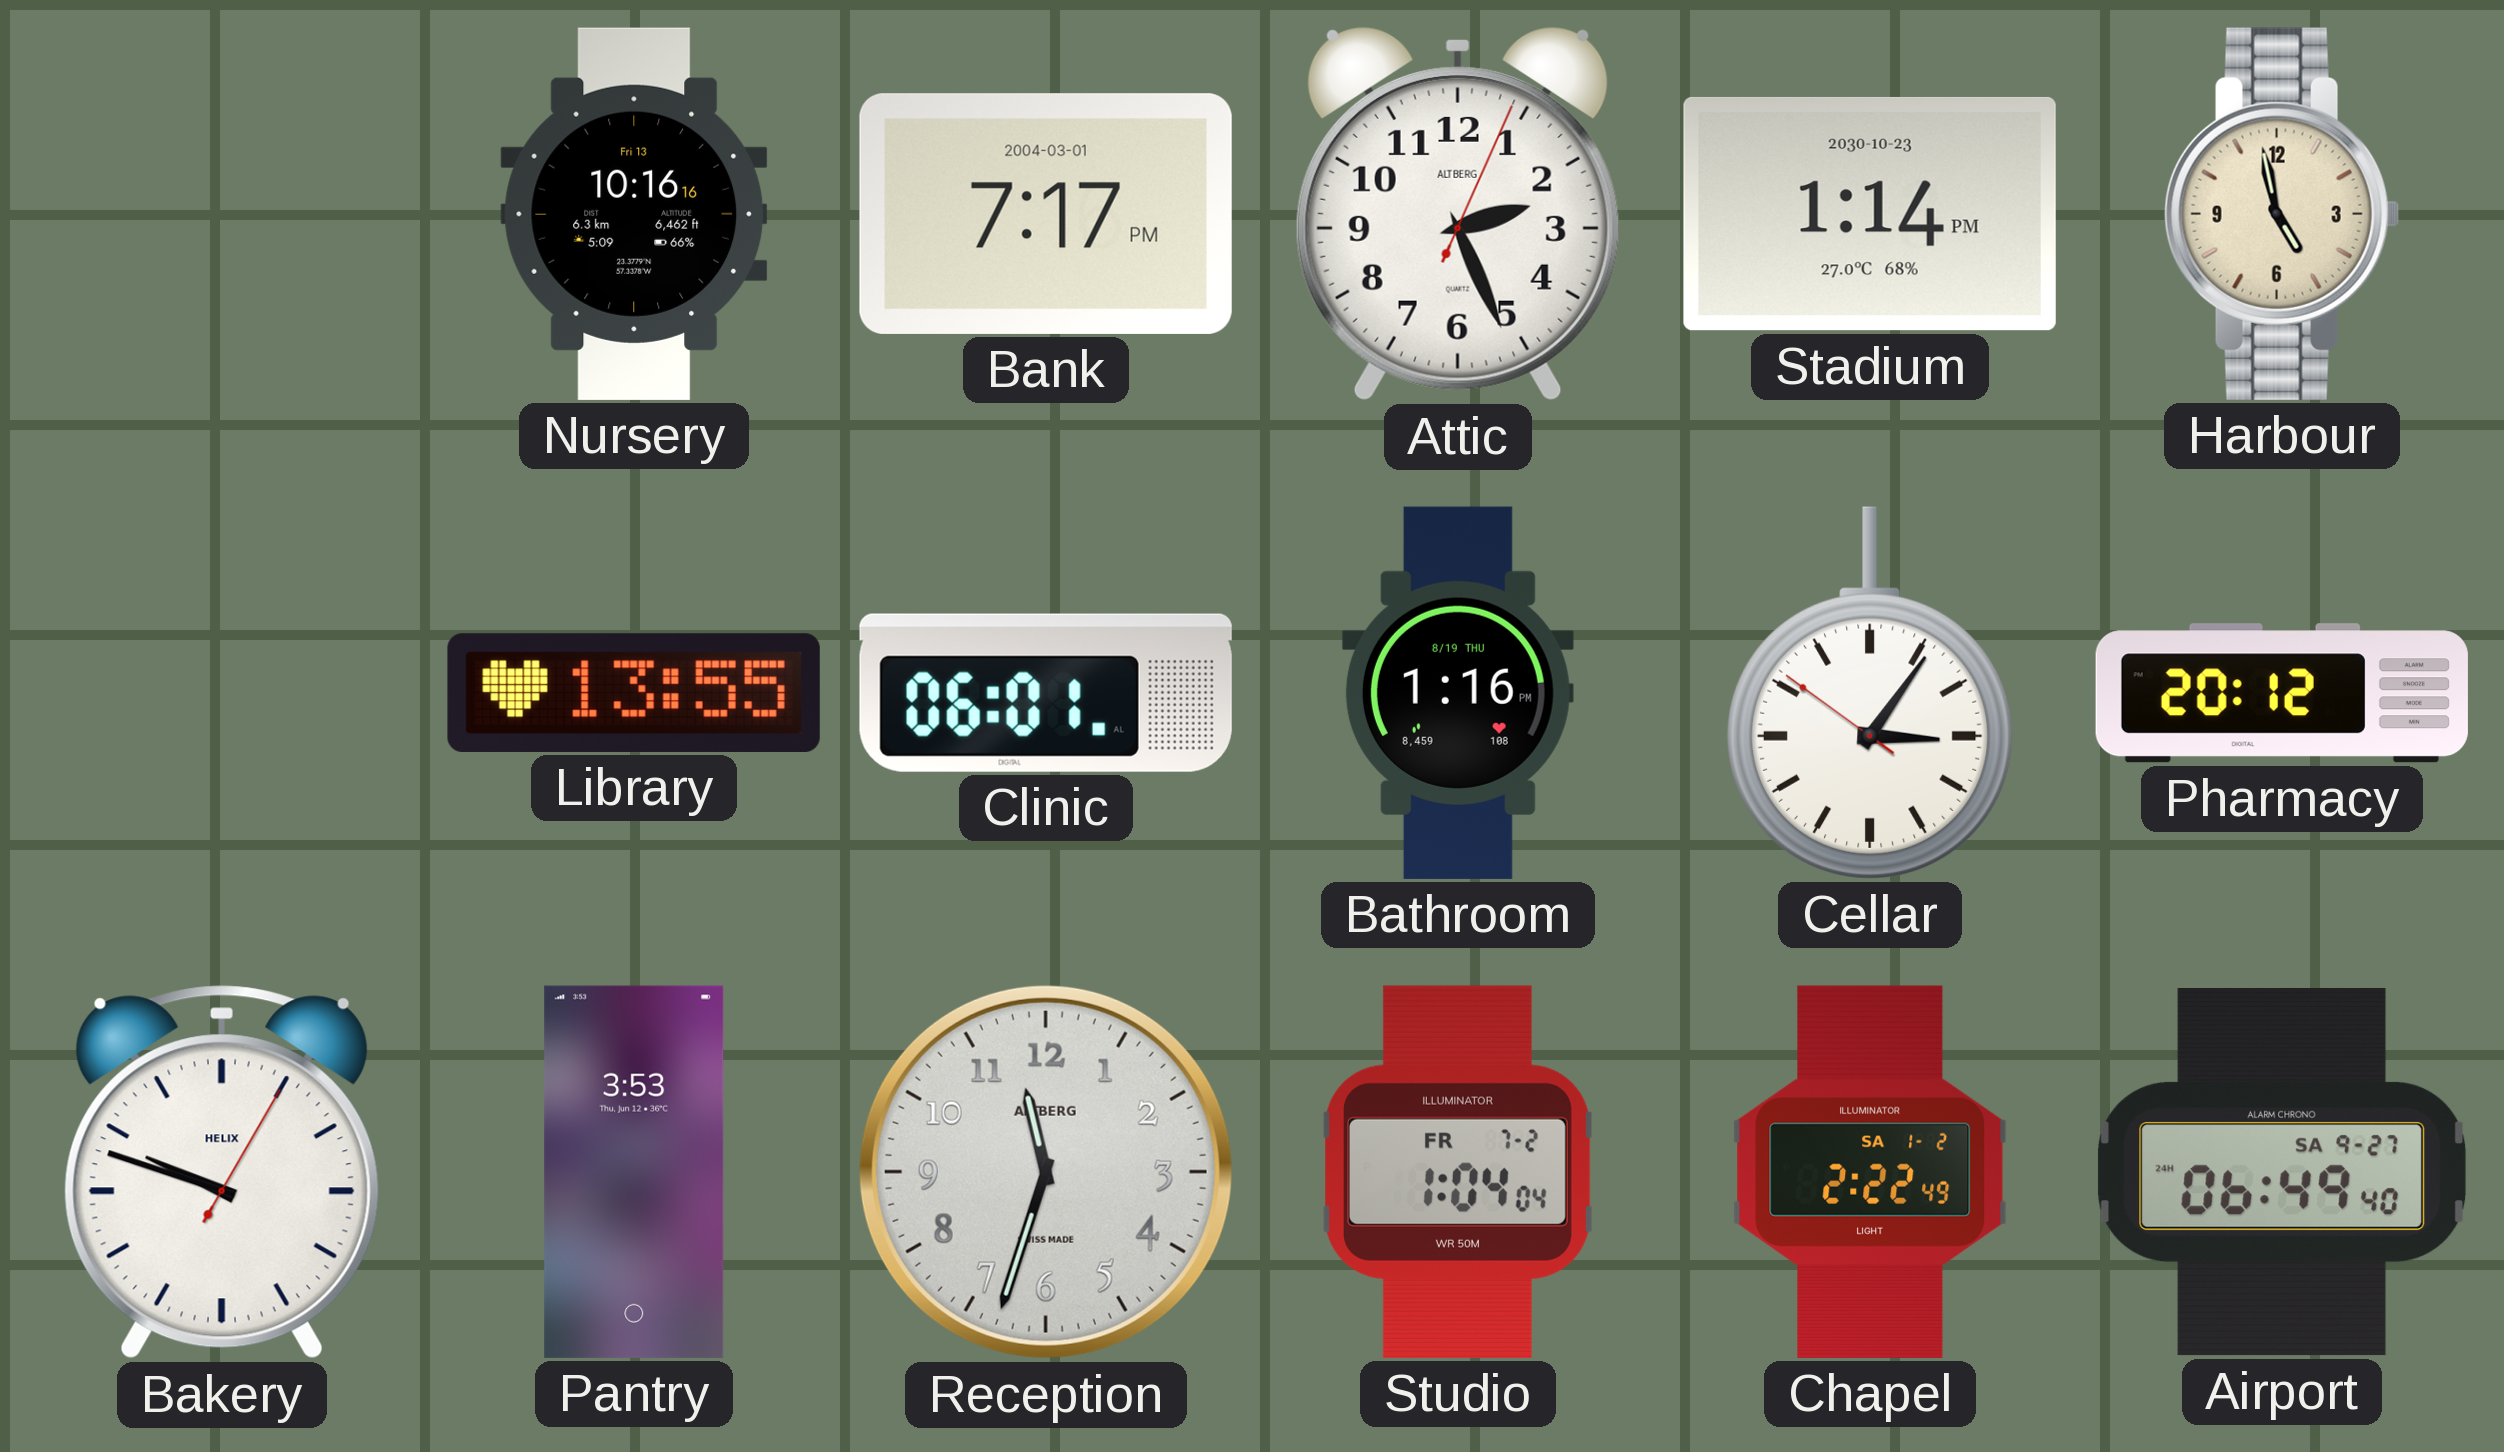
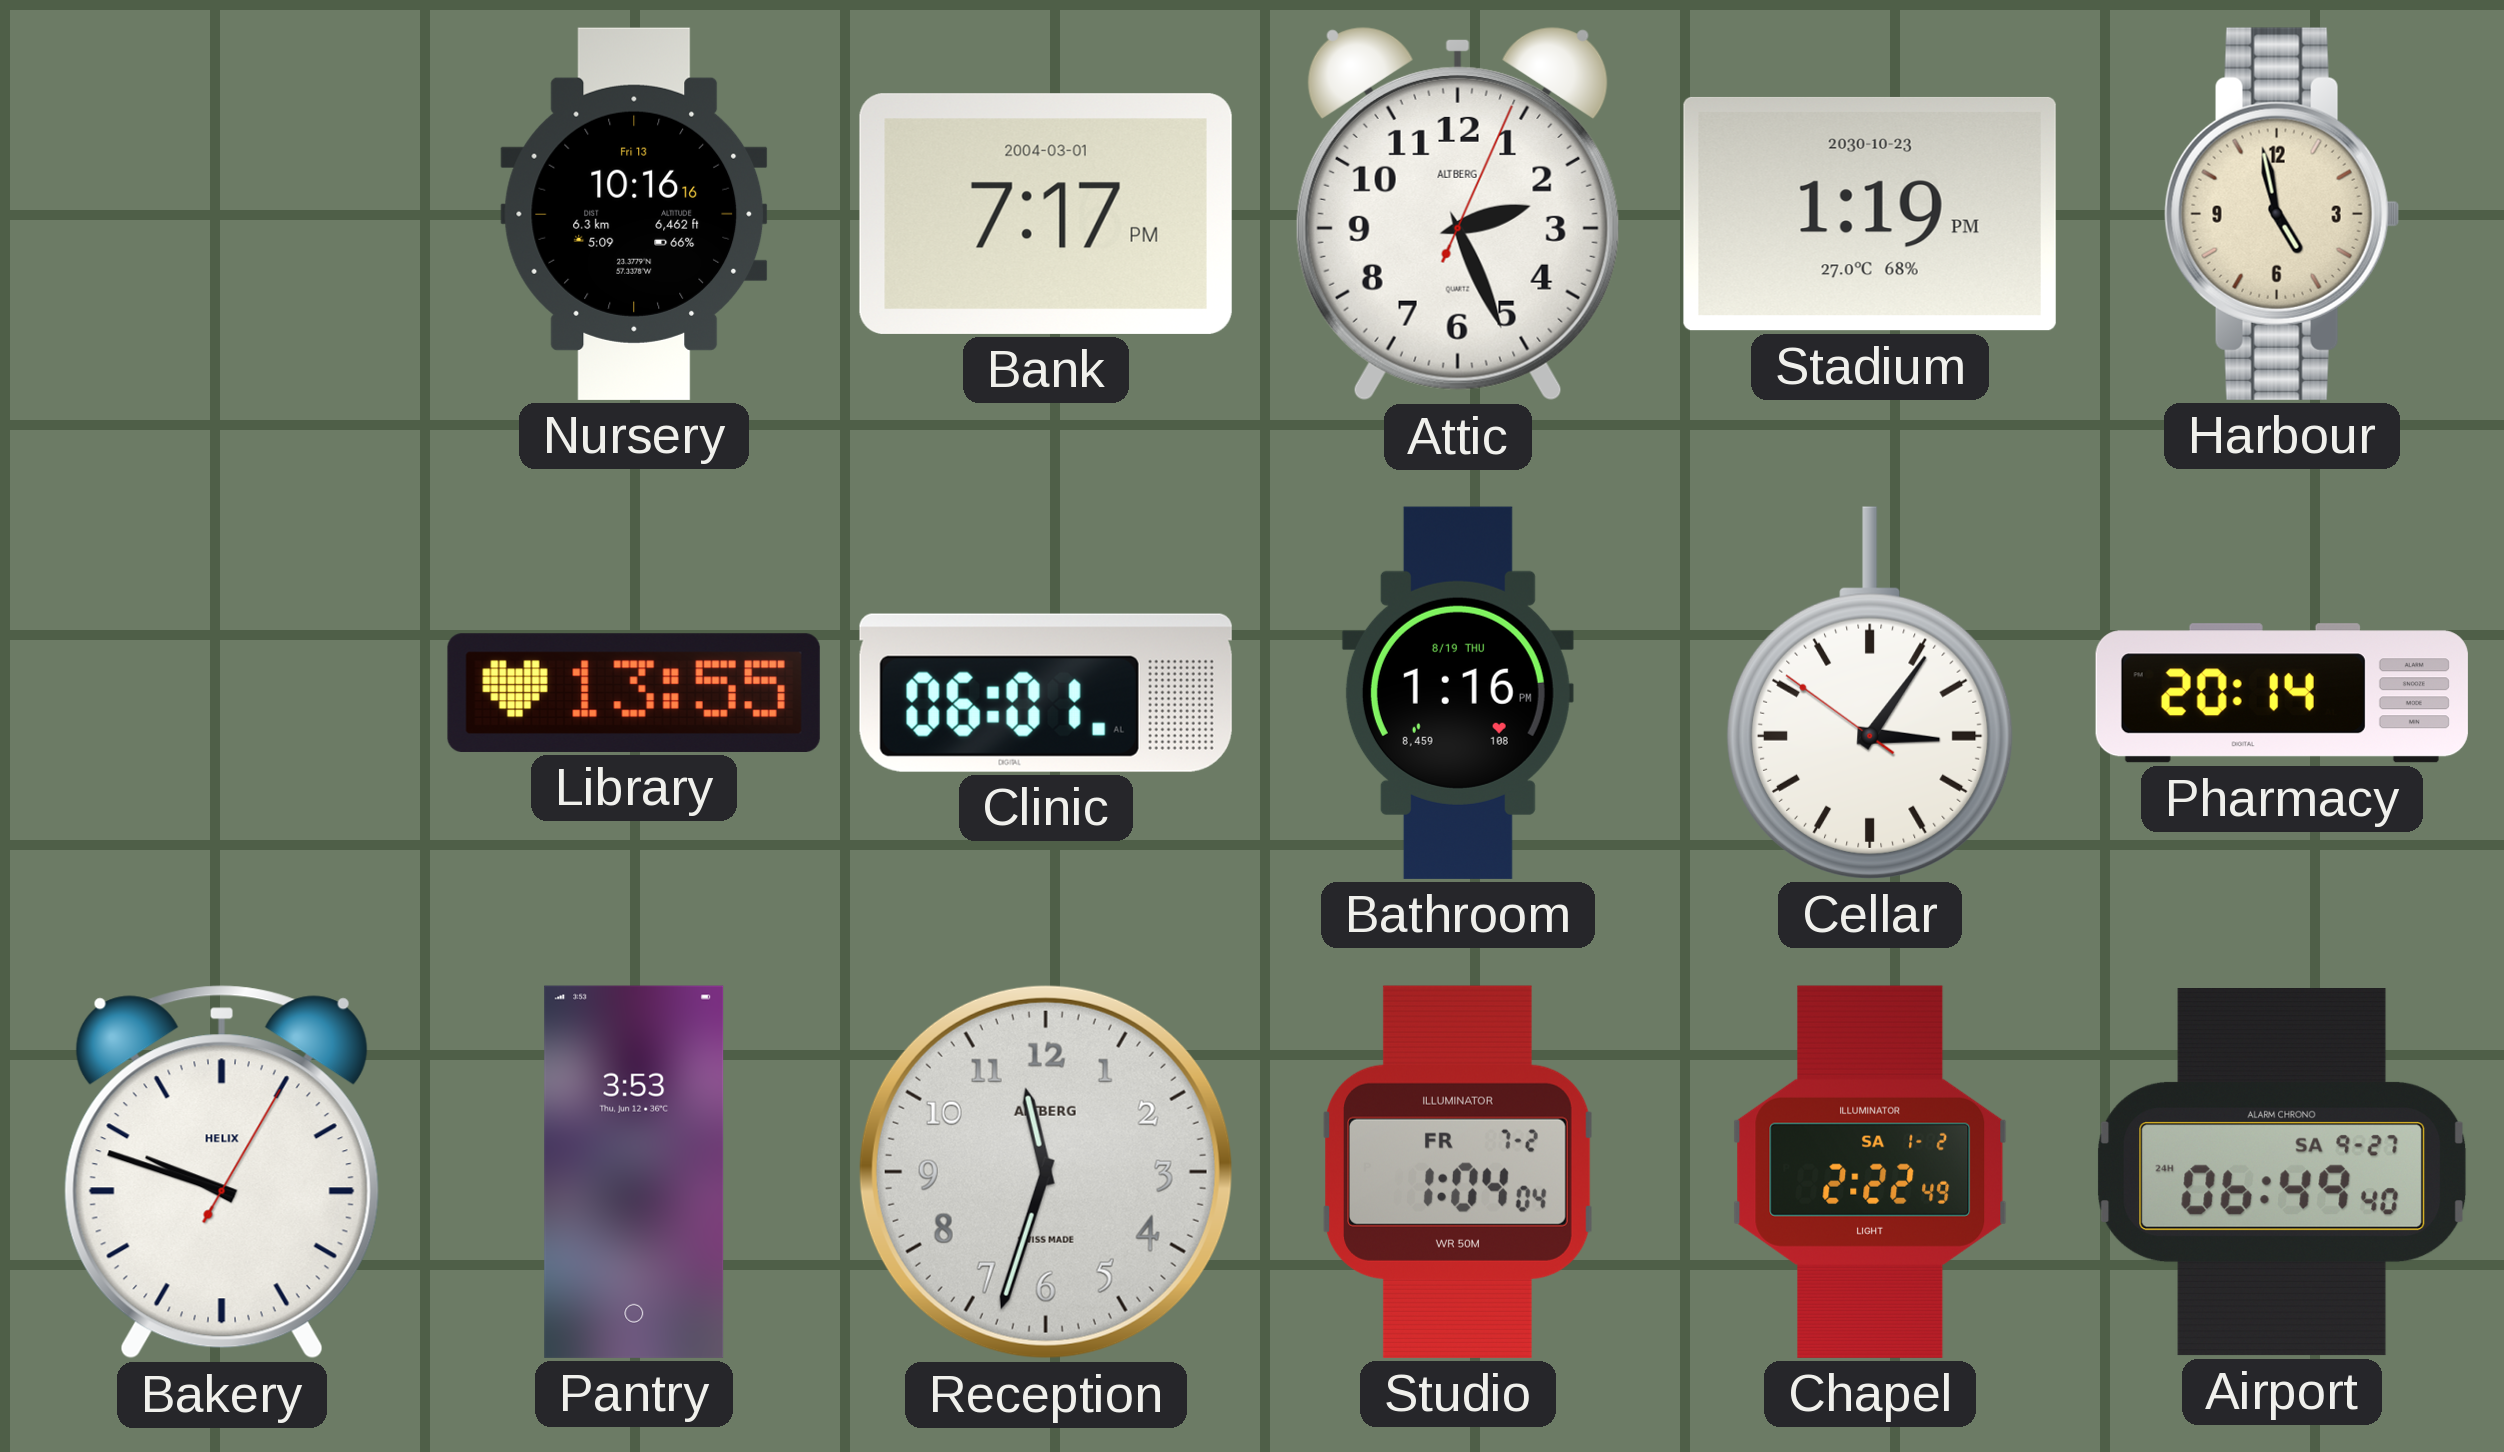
Stadium: 1:14 -> 1:19
Pharmacy: 20:12 -> 20:14
